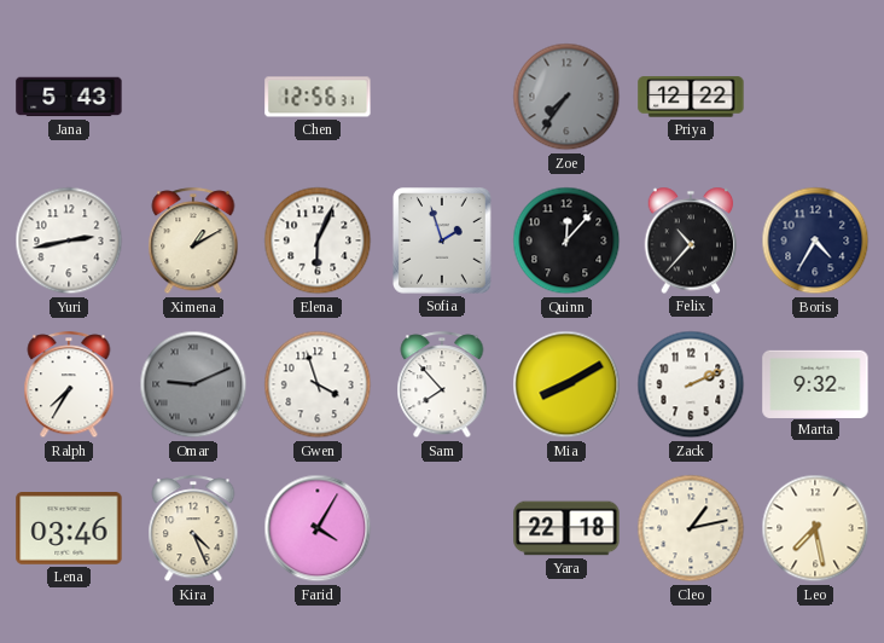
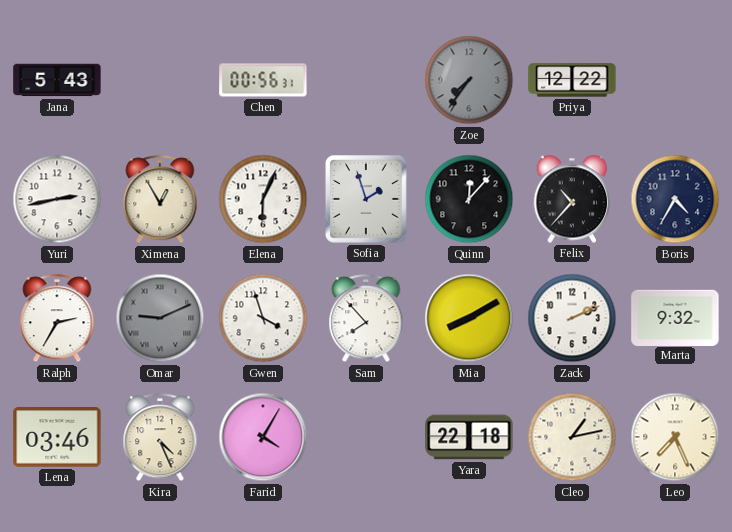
Chen: 12:56 -> 00:56
Ximena: 1:10 -> 12:55
Ralph: 7:35 -> 2:35
Leo: 7:28 -> 7:26
